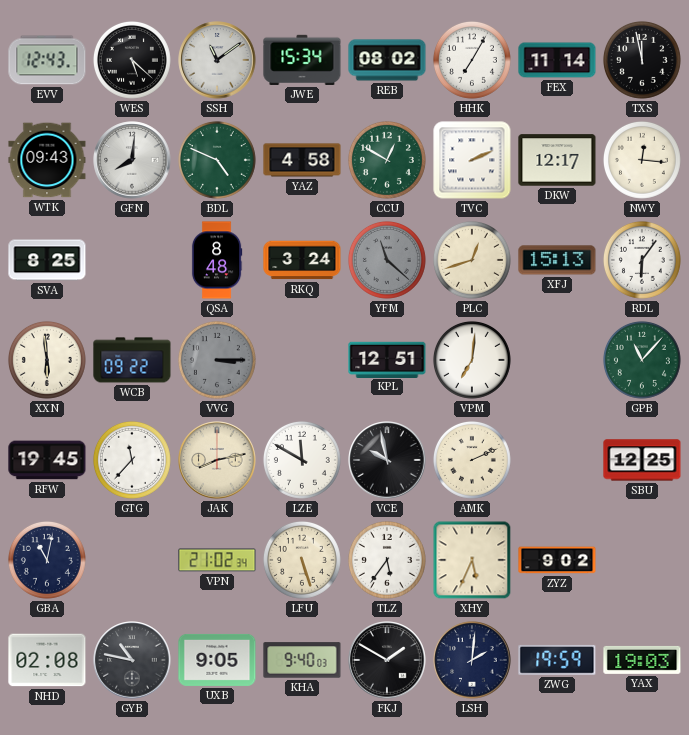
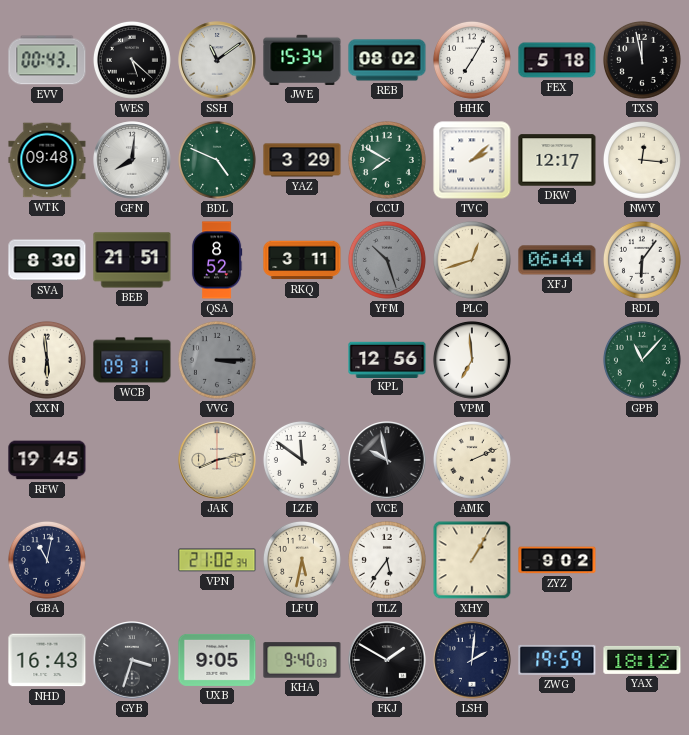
EVV: 12:43 -> 00:43
FEX: 11:14 -> 5:18
WTK: 09:43 -> 09:48
YAZ: 4:58 -> 3:29
CCU: 12:50 -> 7:50
TVC: 2:11 -> 2:08
SVA: 8:25 -> 8:30
BEB: none -> 21:51
QSA: 8:48 -> 8:52
RKQ: 3:24 -> 3:11
YFM: 11:22 -> 10:27
XFJ: 15:13 -> 06:44
WCB: 09:22 -> 09:31
KPL: 12:51 -> 12:56
VPM: 7:01 -> 6:59
GTG: 11:37 -> none
LZE: 11:50 -> 11:51
SBU: 12:25 -> none
LFU: 5:27 -> 5:32
XHY: 5:34 -> 1:05
NHD: 02:08 -> 16:43
GYB: 10:47 -> 3:33
YAX: 19:03 -> 18:12
